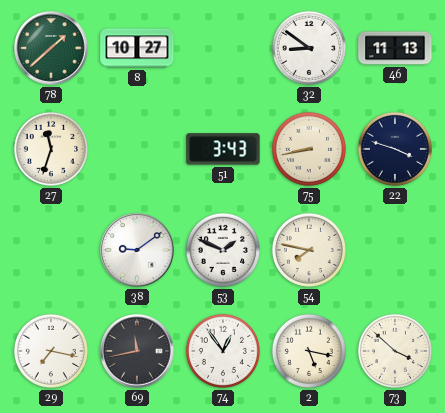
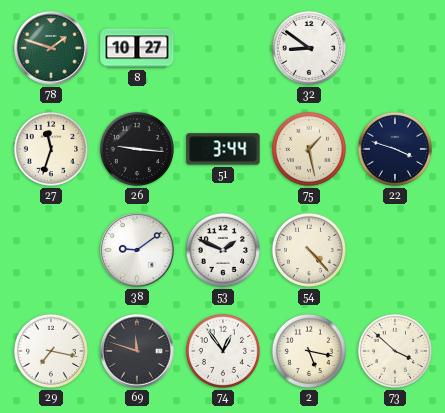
78: 1:38 -> 1:48
46: 11:13 -> none
26: none -> 9:16
51: 3:43 -> 3:44
75: 8:43 -> 1:28
54: 7:47 -> 4:23
69: 11:43 -> 11:48
